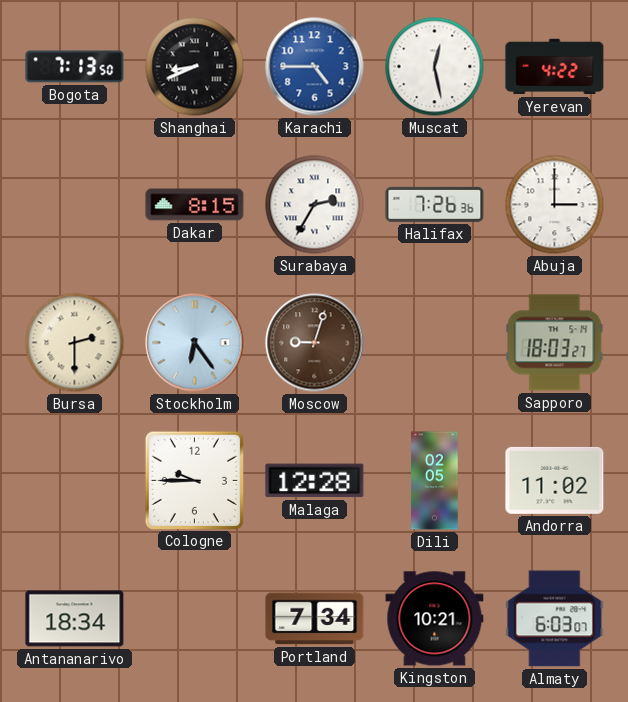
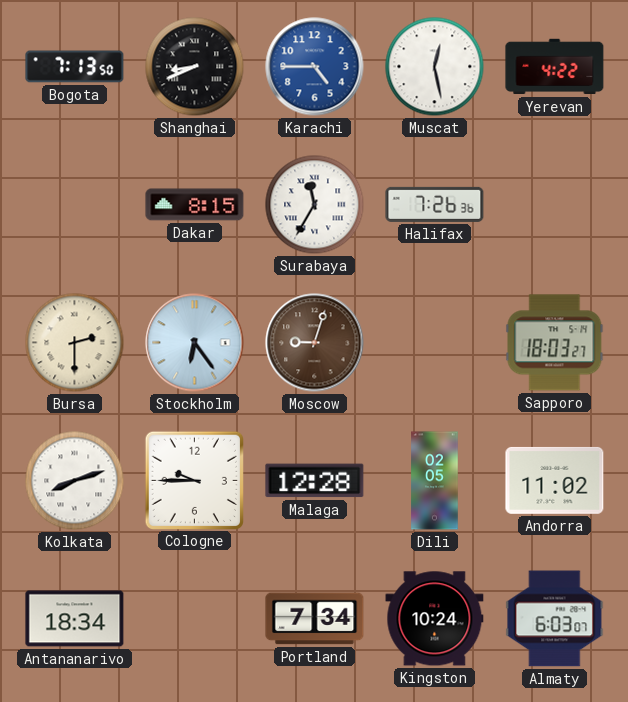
Surabaya: 2:35 -> 11:35
Abuja: 3:00 -> none
Kolkata: none -> 8:12
Kingston: 10:21 -> 10:24
